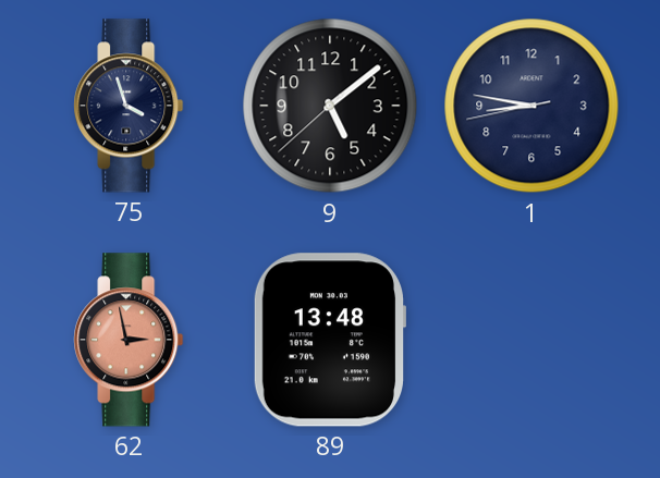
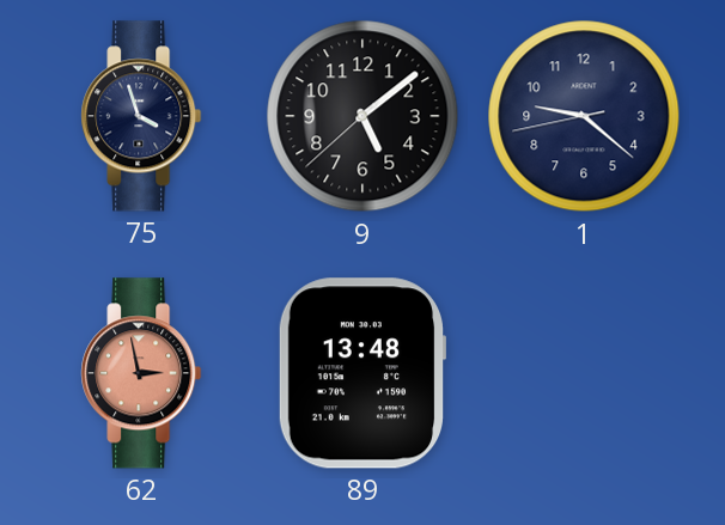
1: 8:46 -> 9:21
